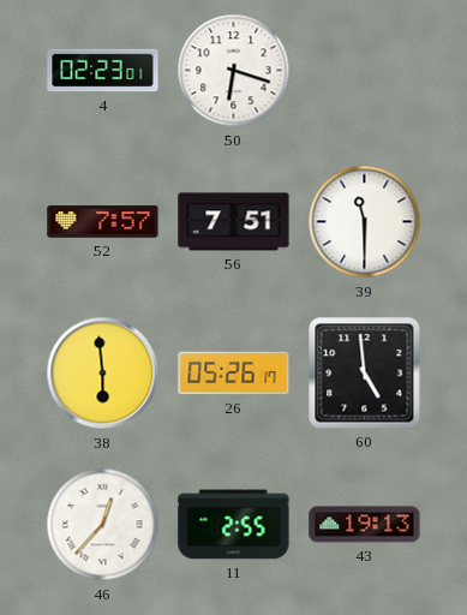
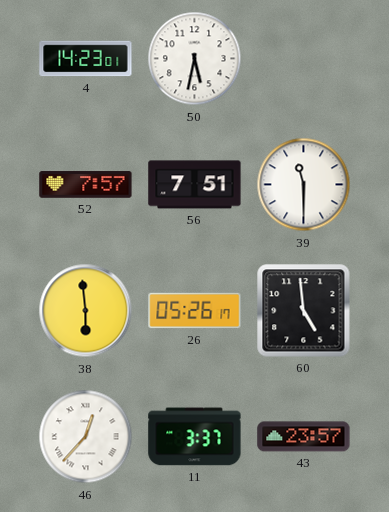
4: 02:23 -> 14:23
50: 6:18 -> 5:32
11: 2:55 -> 3:37
43: 19:13 -> 23:57
